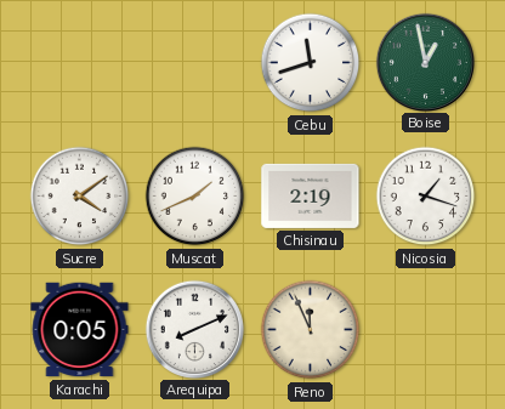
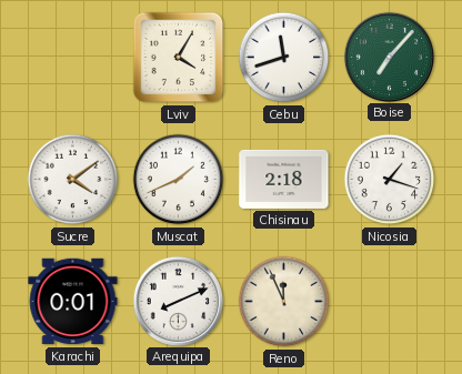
Lviv: none -> 4:05
Boise: 12:58 -> 7:07
Chisinau: 2:19 -> 2:18
Karachi: 0:05 -> 0:01
